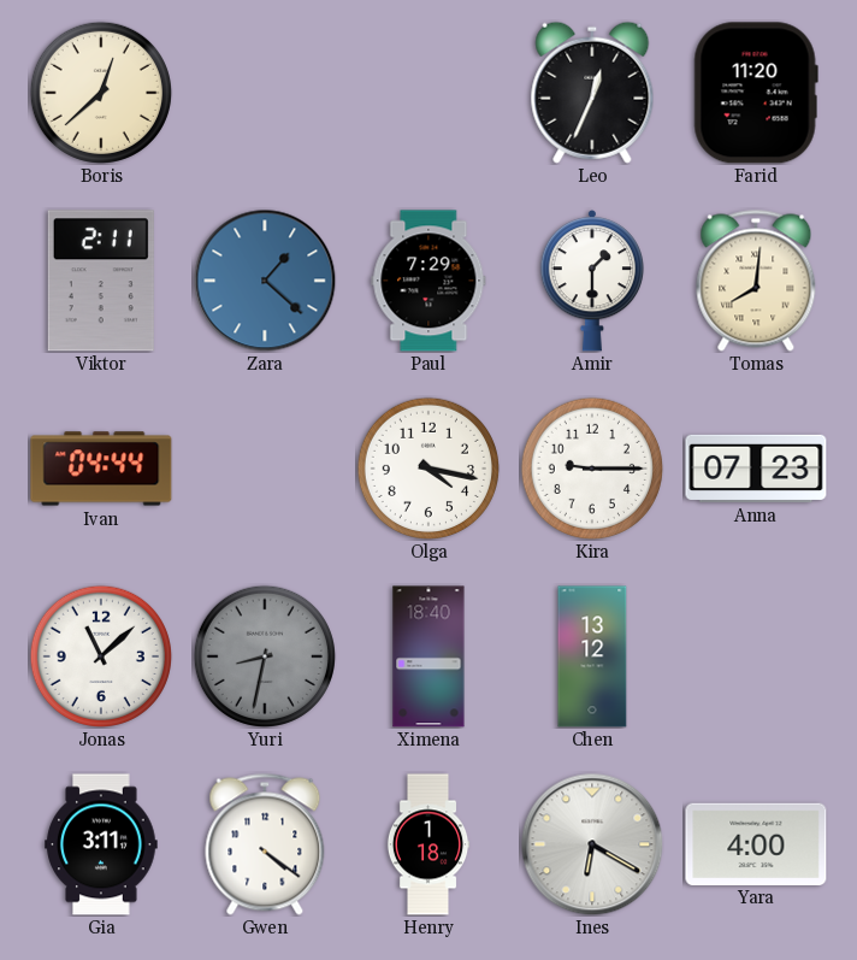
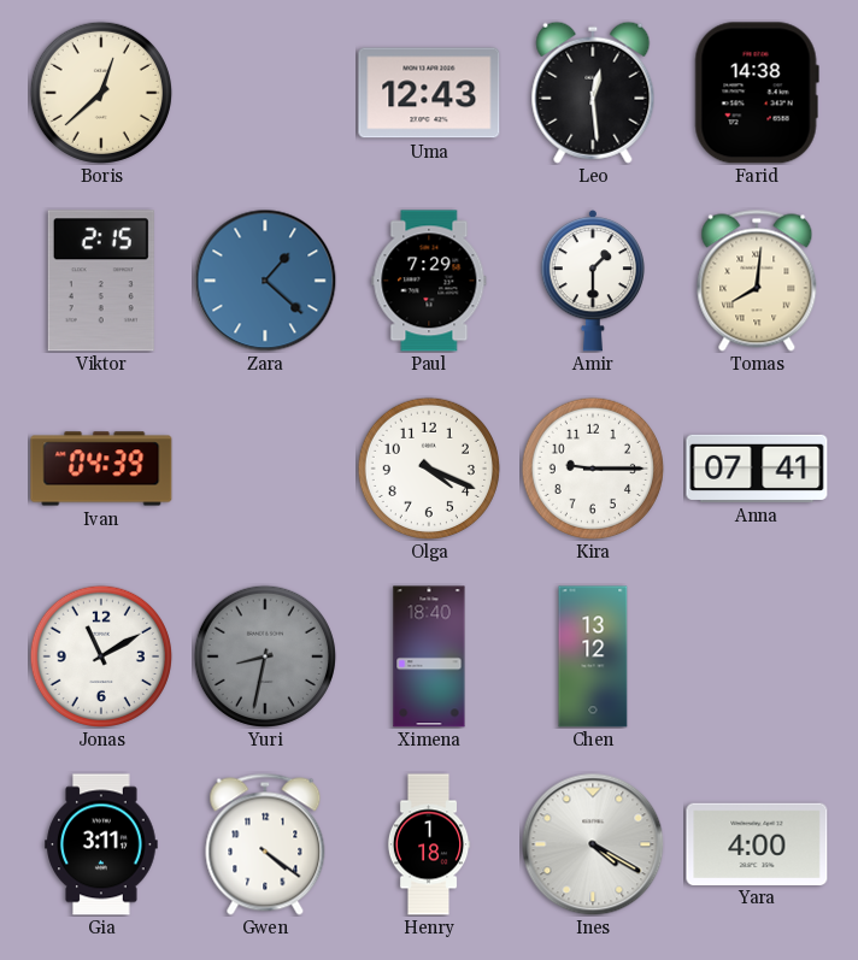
Uma: none -> 12:43
Leo: 12:34 -> 12:29
Farid: 11:20 -> 14:38
Viktor: 2:11 -> 2:15
Ivan: 04:44 -> 04:39
Olga: 4:17 -> 4:19
Anna: 07:23 -> 07:41
Jonas: 11:08 -> 11:10
Ines: 6:20 -> 4:20
